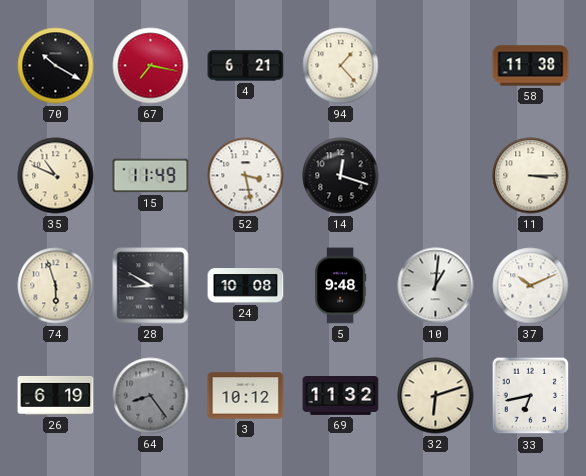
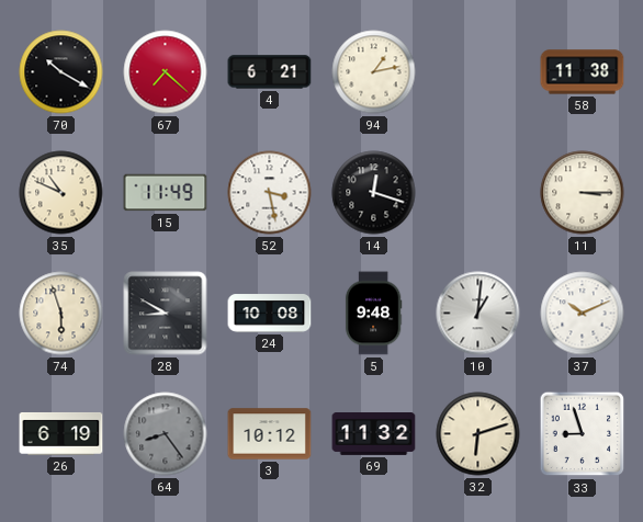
67: 7:17 -> 7:22
94: 1:23 -> 1:13
33: 6:43 -> 8:57
